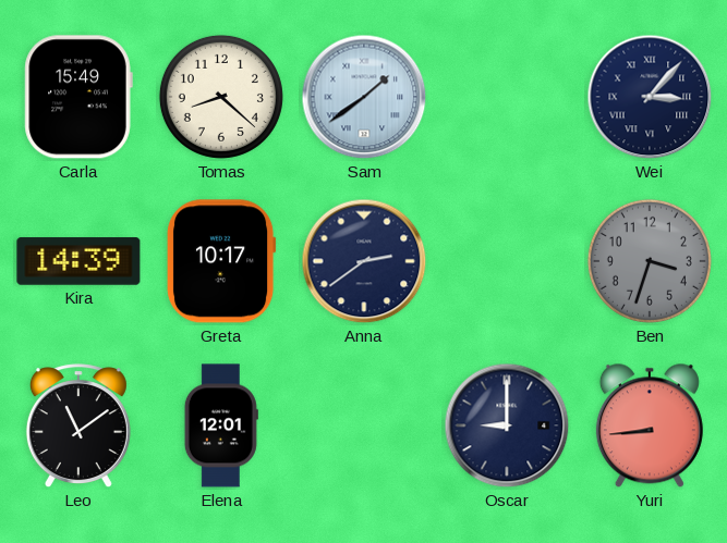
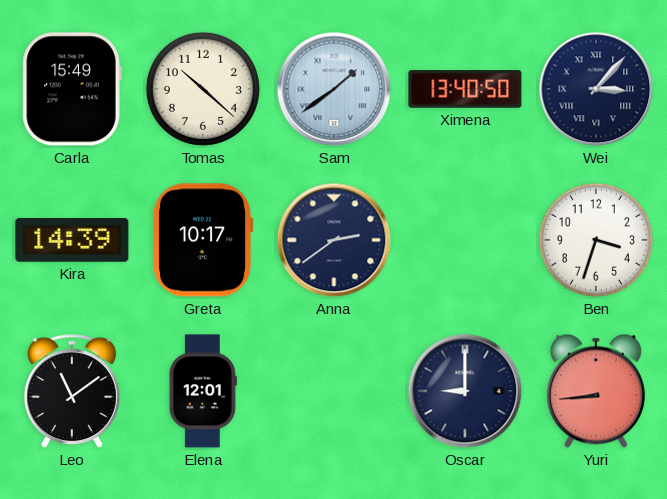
Tomas: 8:22 -> 10:22
Ximena: none -> 13:40
Ben dial: grey -> white
